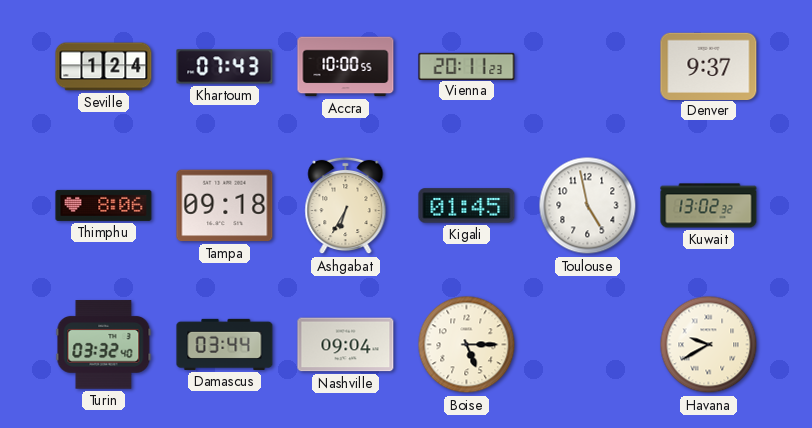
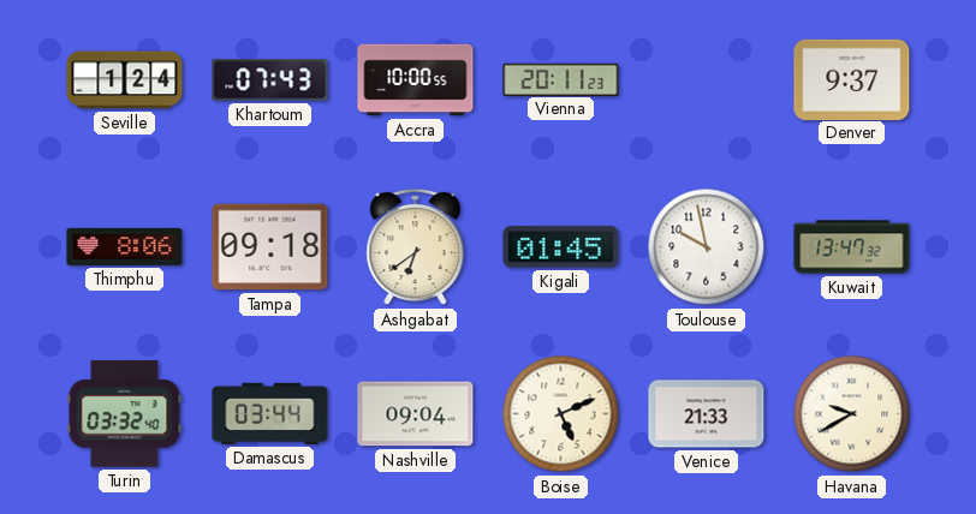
Ashgabat: 6:35 -> 6:39
Toulouse: 4:58 -> 9:58
Kuwait: 13:02 -> 13:47
Boise: 5:15 -> 5:11
Venice: none -> 21:33
